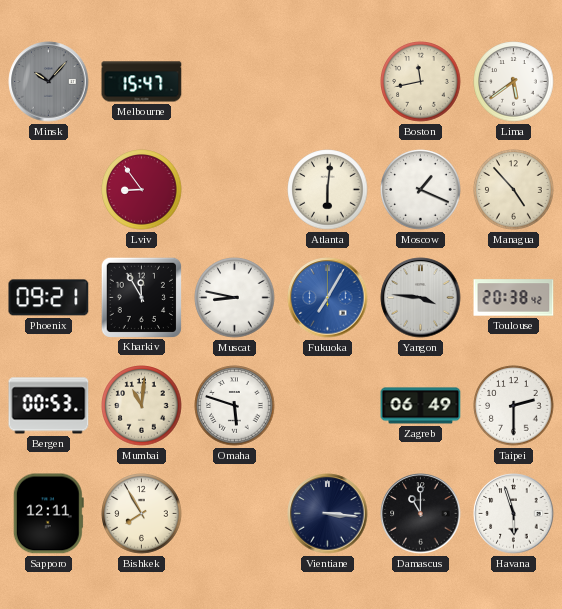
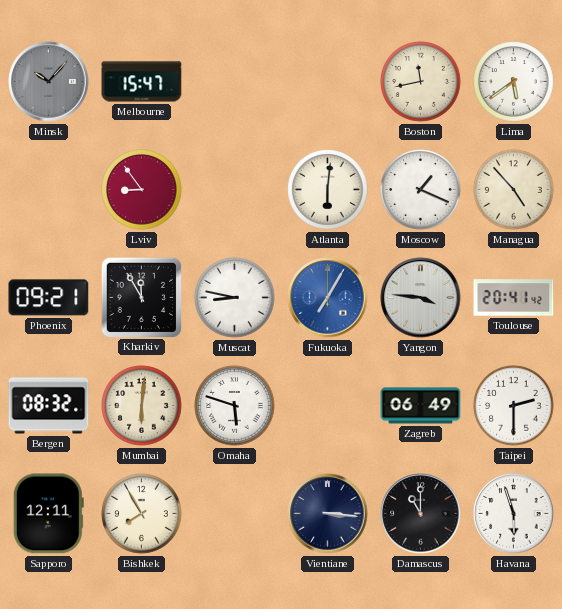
Toulouse: 20:38 -> 20:41
Bergen: 00:53 -> 08:32
Mumbai: 11:01 -> 6:01
